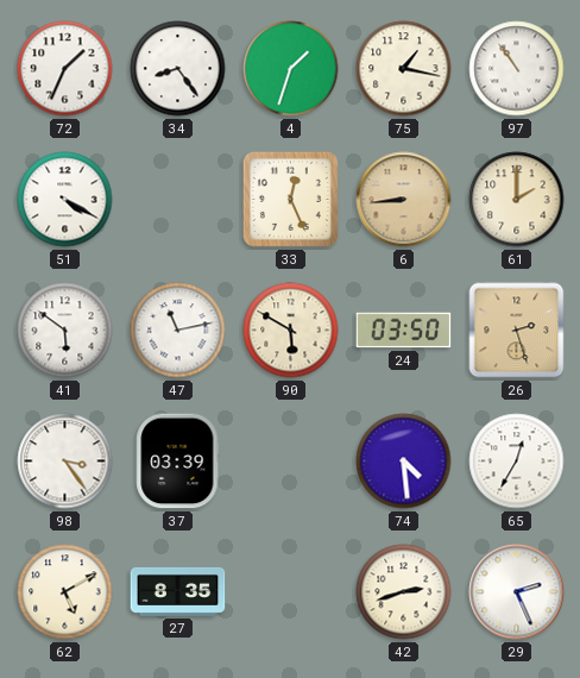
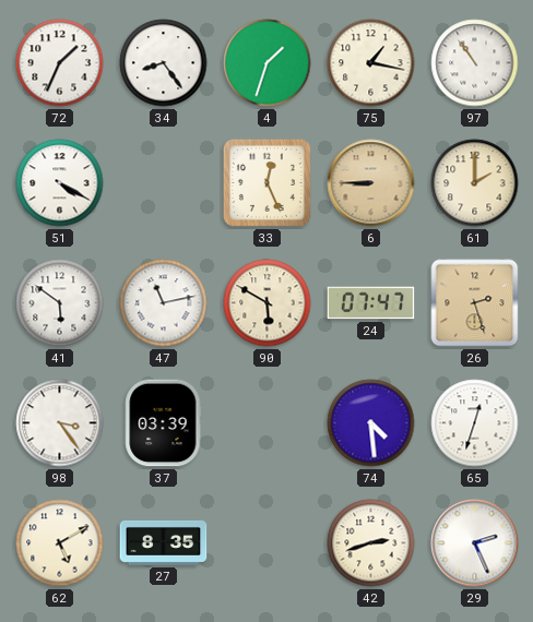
6: 8:44 -> 8:45
24: 03:50 -> 07:47
65: 12:35 -> 12:33
